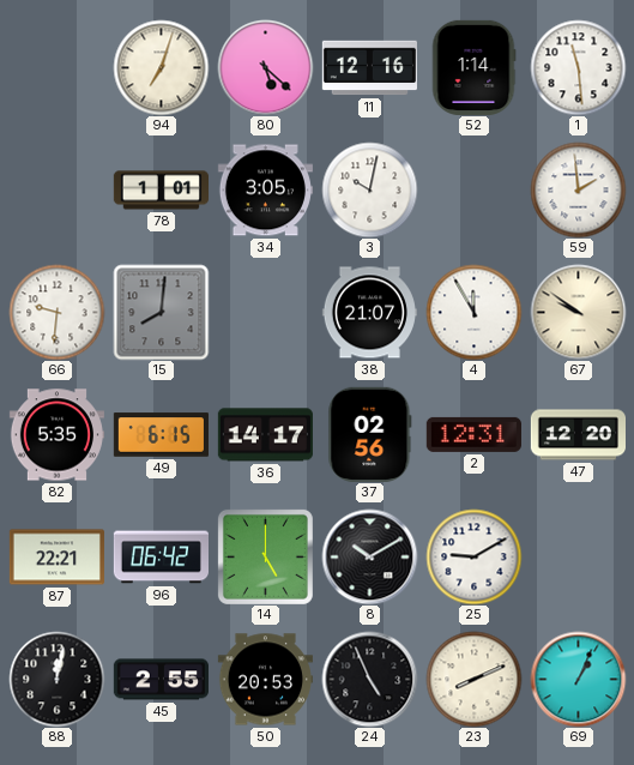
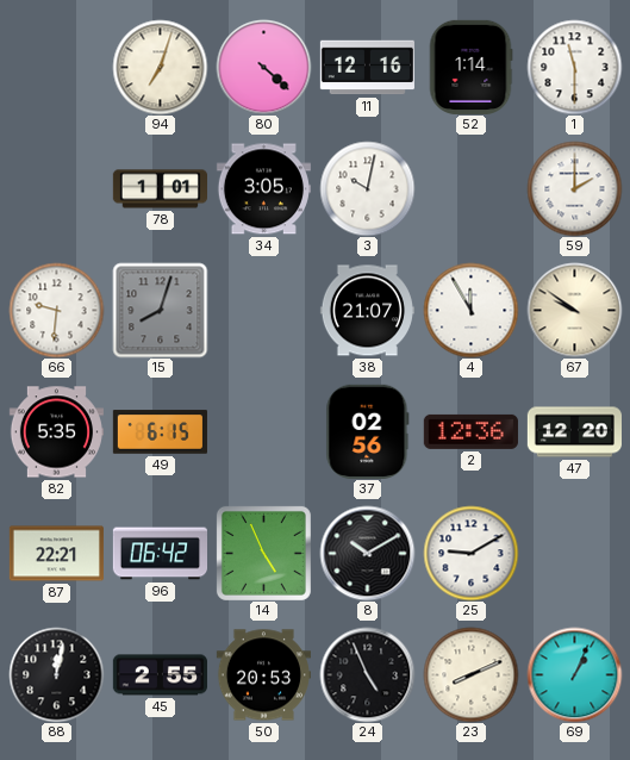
80: 5:22 -> 4:22
1: 11:29 -> 11:30
59: 1:59 -> 2:00
15: 8:01 -> 8:03
36: 14:17 -> none
2: 12:31 -> 12:36
14: 5:00 -> 4:56
